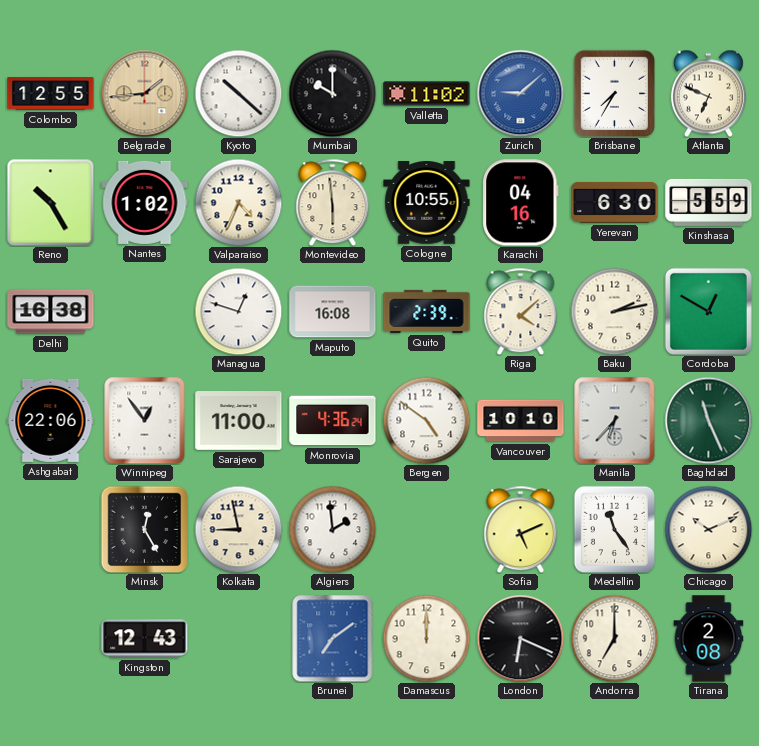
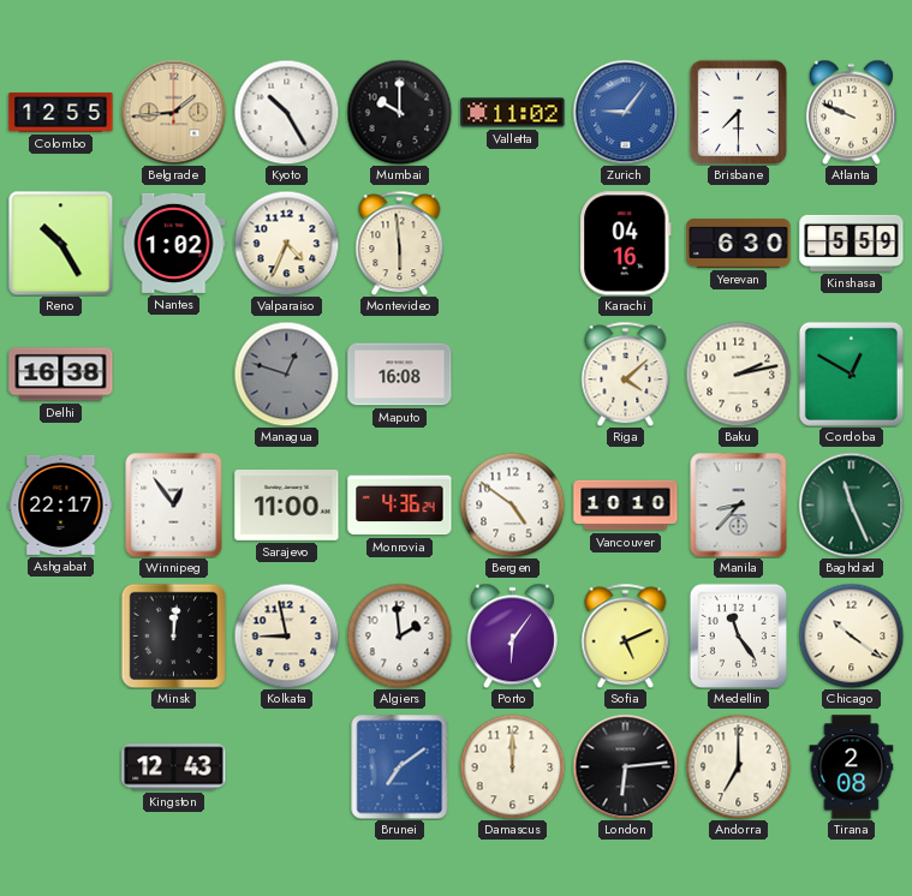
Kyoto: 10:22 -> 10:25
Zurich: 9:08 -> 9:06
Brisbane: 7:35 -> 7:30
Atlanta: 6:49 -> 9:49
Cologne: 10:55 -> none
Managua dial: white -> grey
Quito: 2:39 -> none
Ashgabat: 22:06 -> 22:17
Manila: 6:37 -> 8:37
Minsk: 12:25 -> 12:01
Porto: none -> 6:06
Chicago: 10:11 -> 10:21
London: 6:19 -> 6:14
